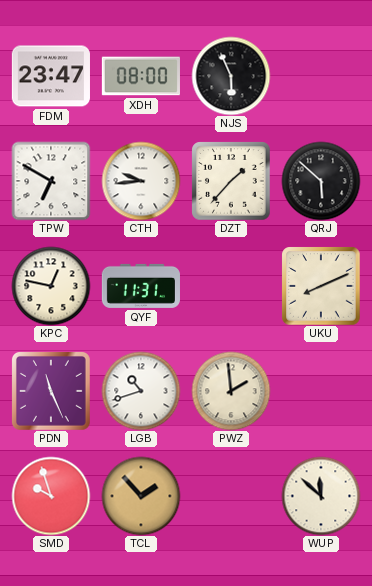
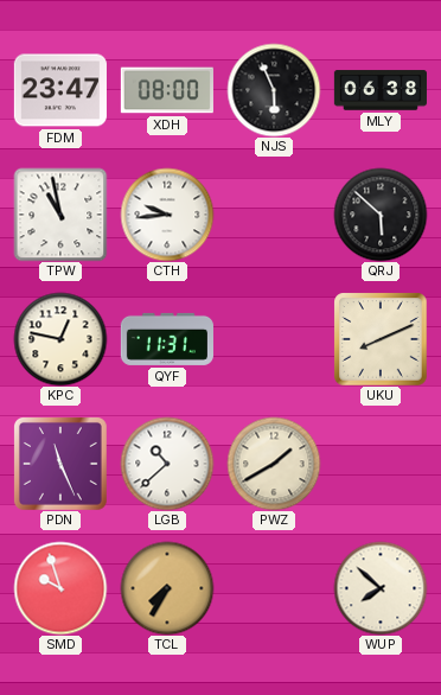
MLY: none -> 06:38
TPW: 6:50 -> 10:58
DZT: 1:37 -> none
LGB: 10:42 -> 10:38
PWZ: 1:59 -> 1:40
TCL: 1:53 -> 7:35
WUP: 11:52 -> 7:52
